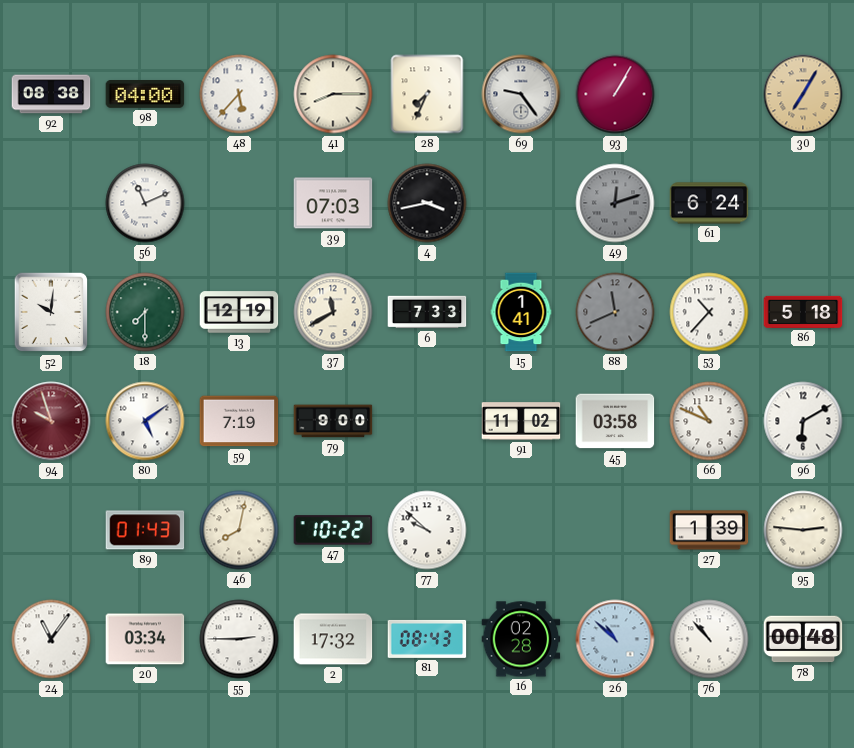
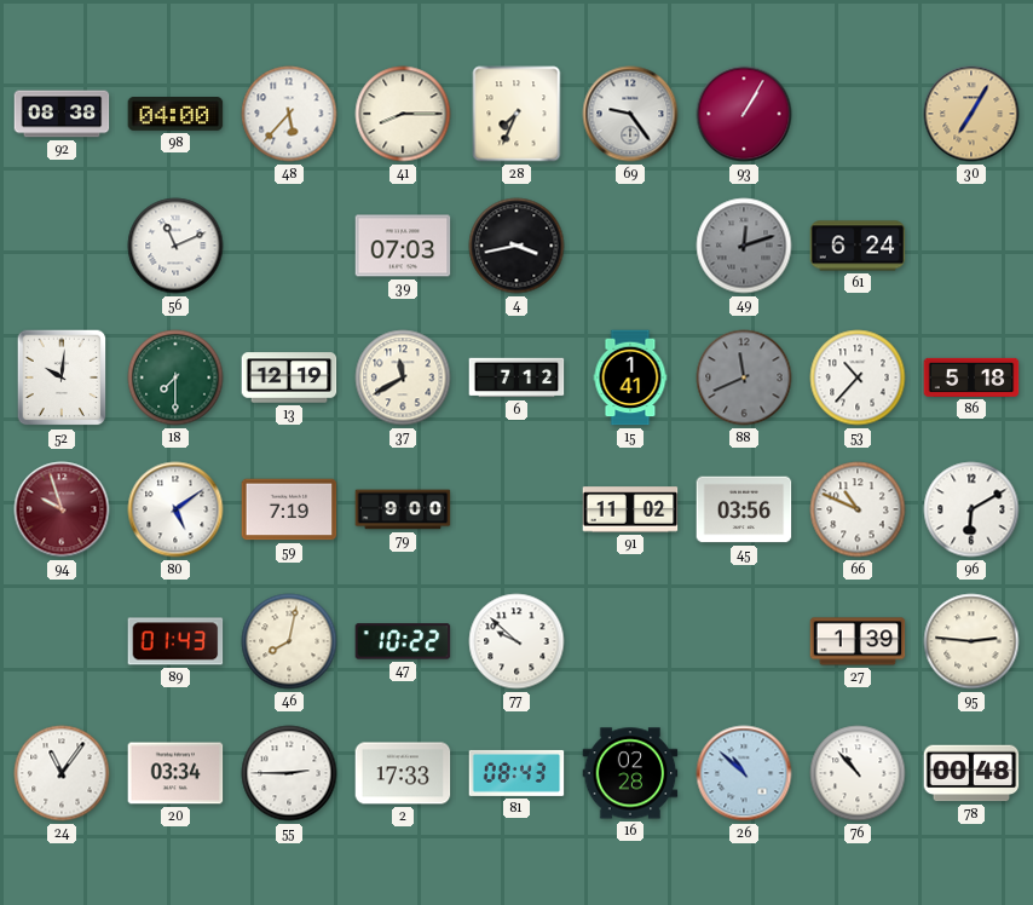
6: 7:33 -> 7:12
45: 03:58 -> 03:56
2: 17:32 -> 17:33
